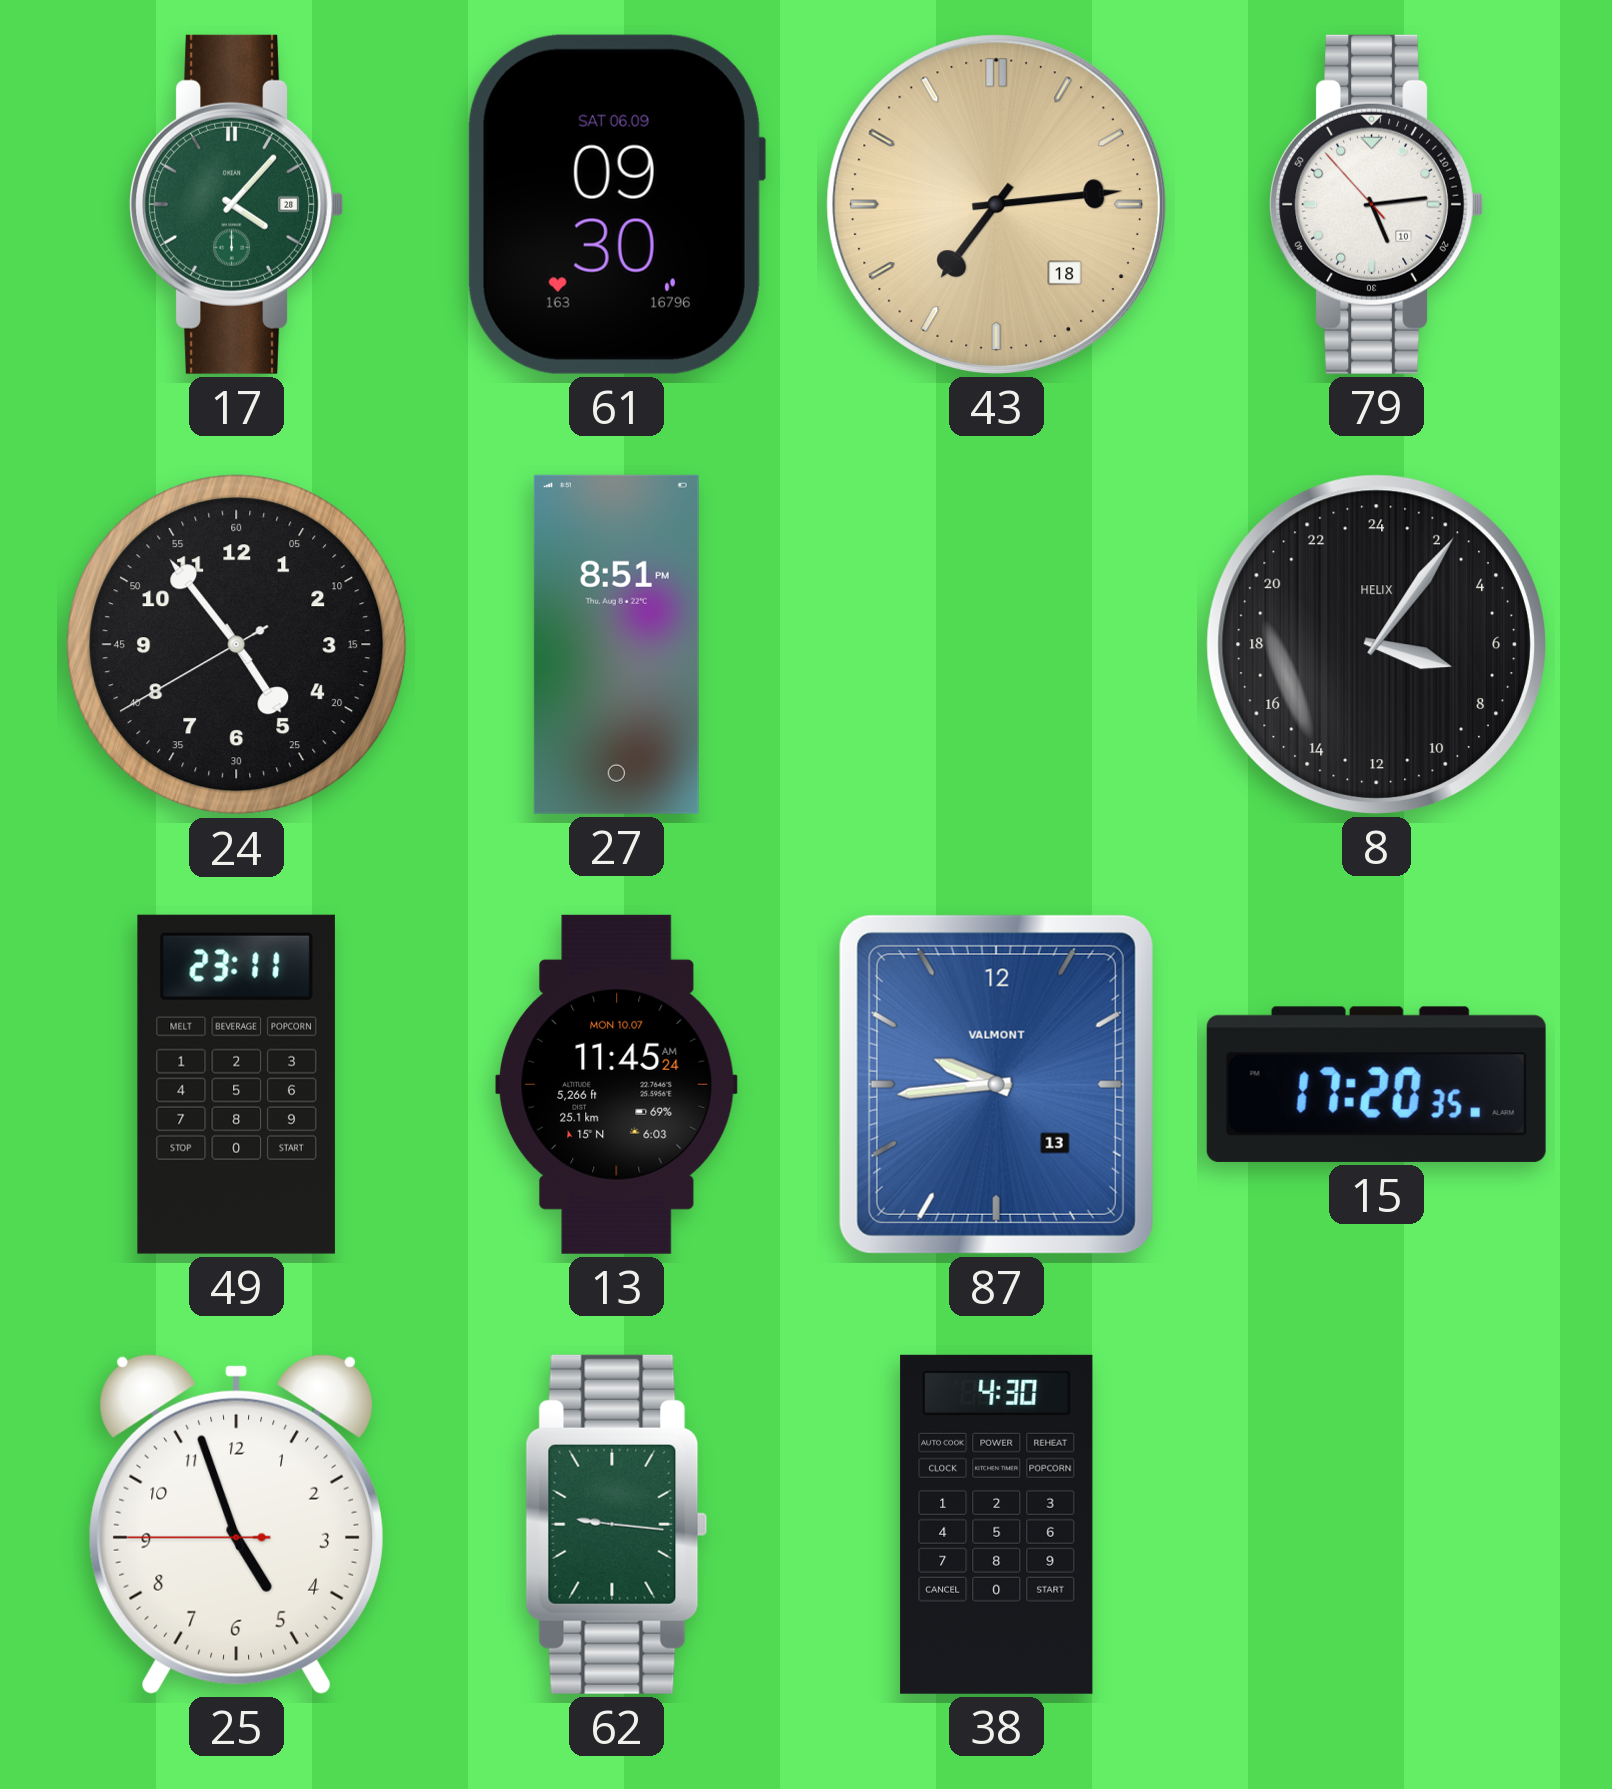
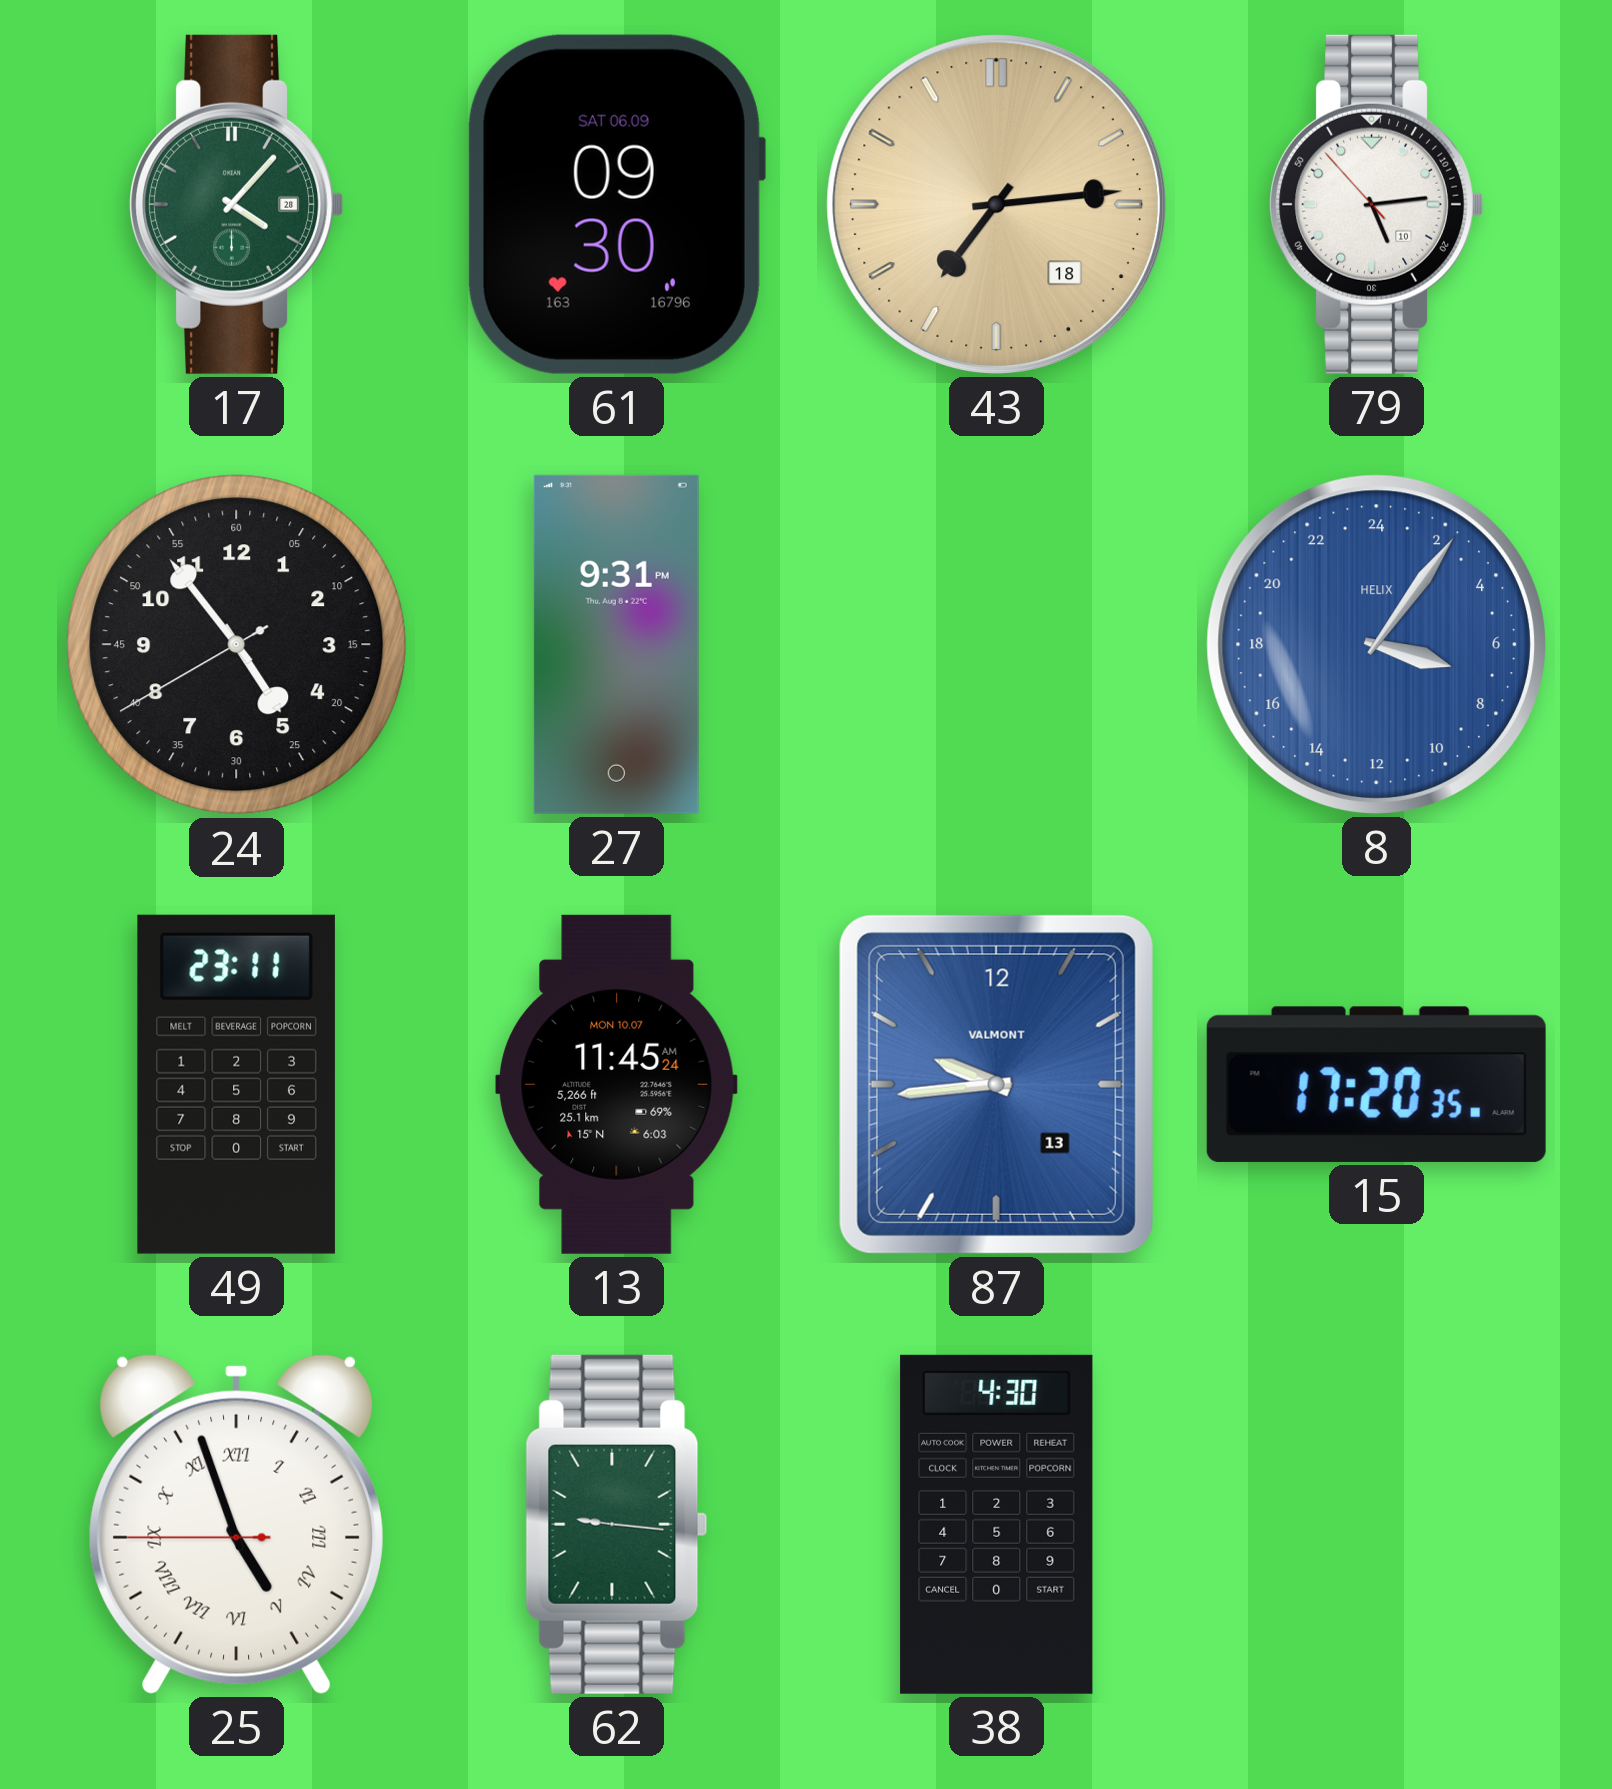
27: 8:51 -> 9:31
8 dial: black -> blue
25 numerals: Arabic -> Roman
